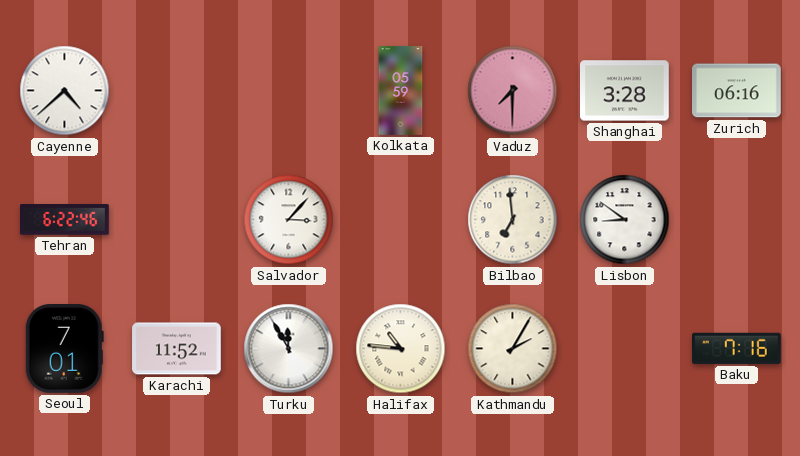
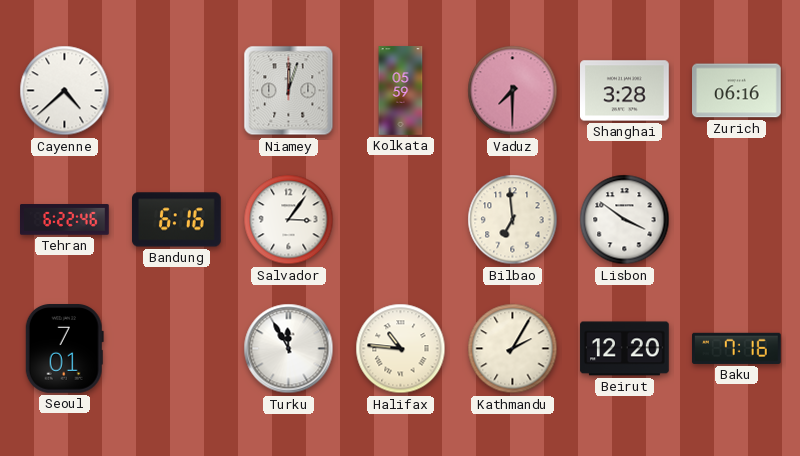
Niamey: none -> 12:03
Bandung: none -> 6:16
Salvador: 3:07 -> 3:06
Lisbon: 8:51 -> 3:51
Karachi: 11:52 -> none
Beirut: none -> 12:20
